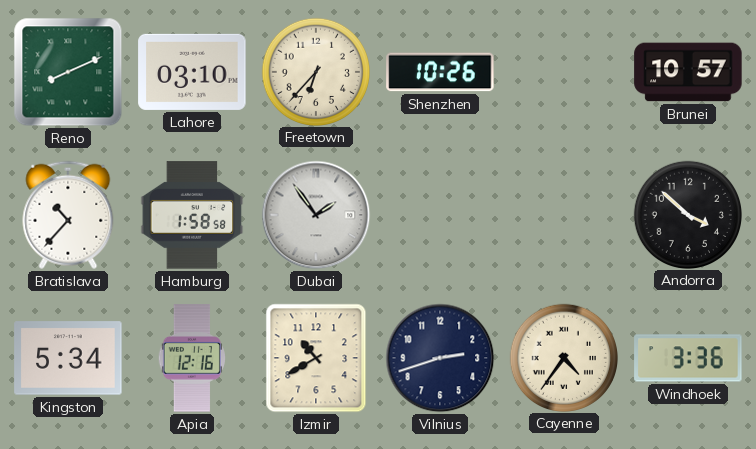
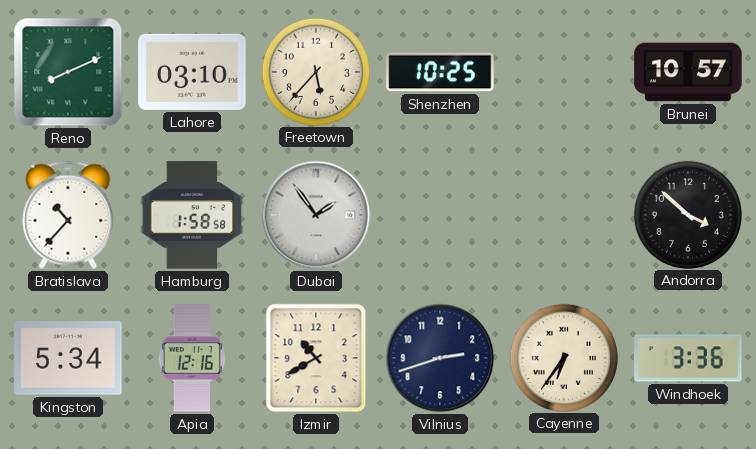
Freetown: 6:37 -> 5:37
Shenzhen: 10:26 -> 10:25
Cayenne: 4:36 -> 6:36
